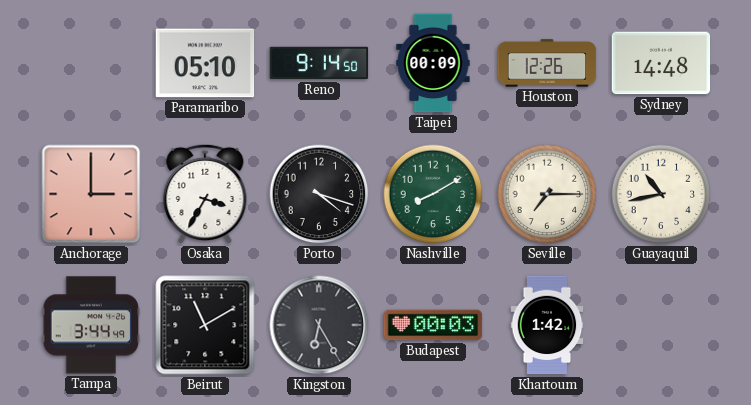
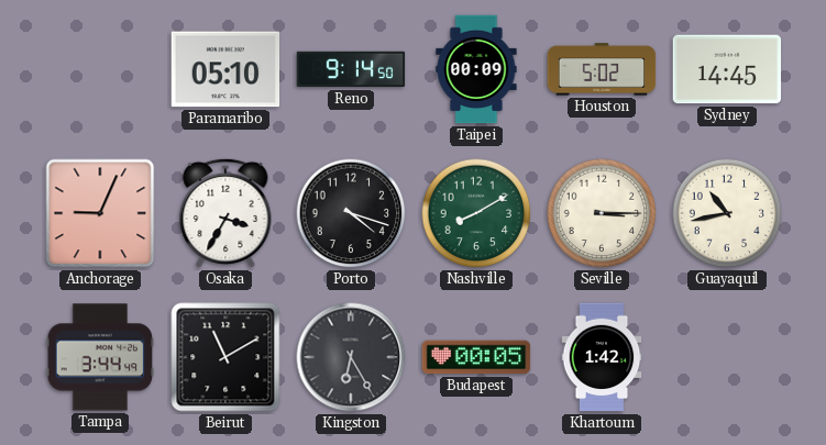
Houston: 12:26 -> 5:02
Sydney: 14:48 -> 14:45
Anchorage: 3:00 -> 9:04
Seville: 7:15 -> 3:15
Budapest: 00:03 -> 00:05
